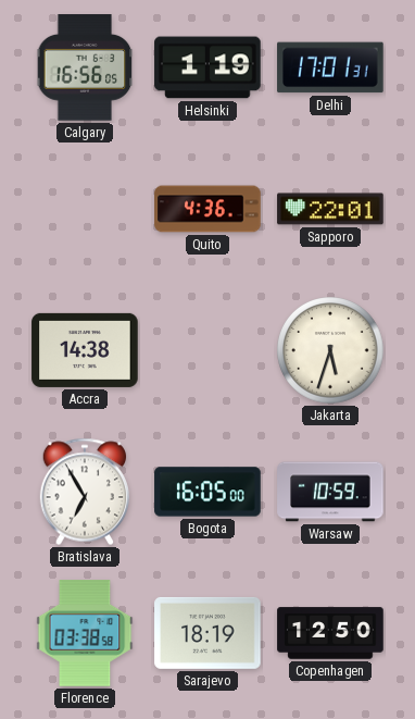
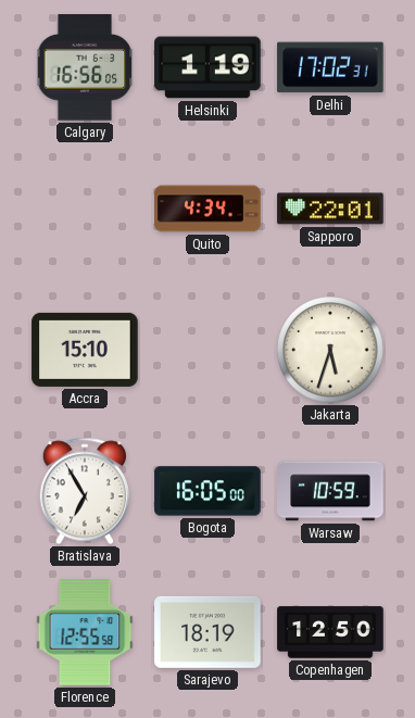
Delhi: 17:01 -> 17:02
Quito: 4:36 -> 4:34
Accra: 14:38 -> 15:10
Florence: 03:38 -> 12:55
